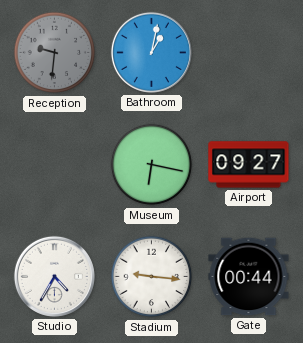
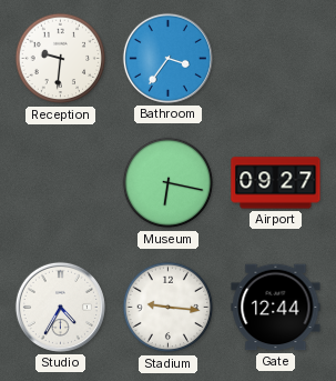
Reception dial: grey -> white
Bathroom: 1:02 -> 3:36
Gate: 00:44 -> 12:44
